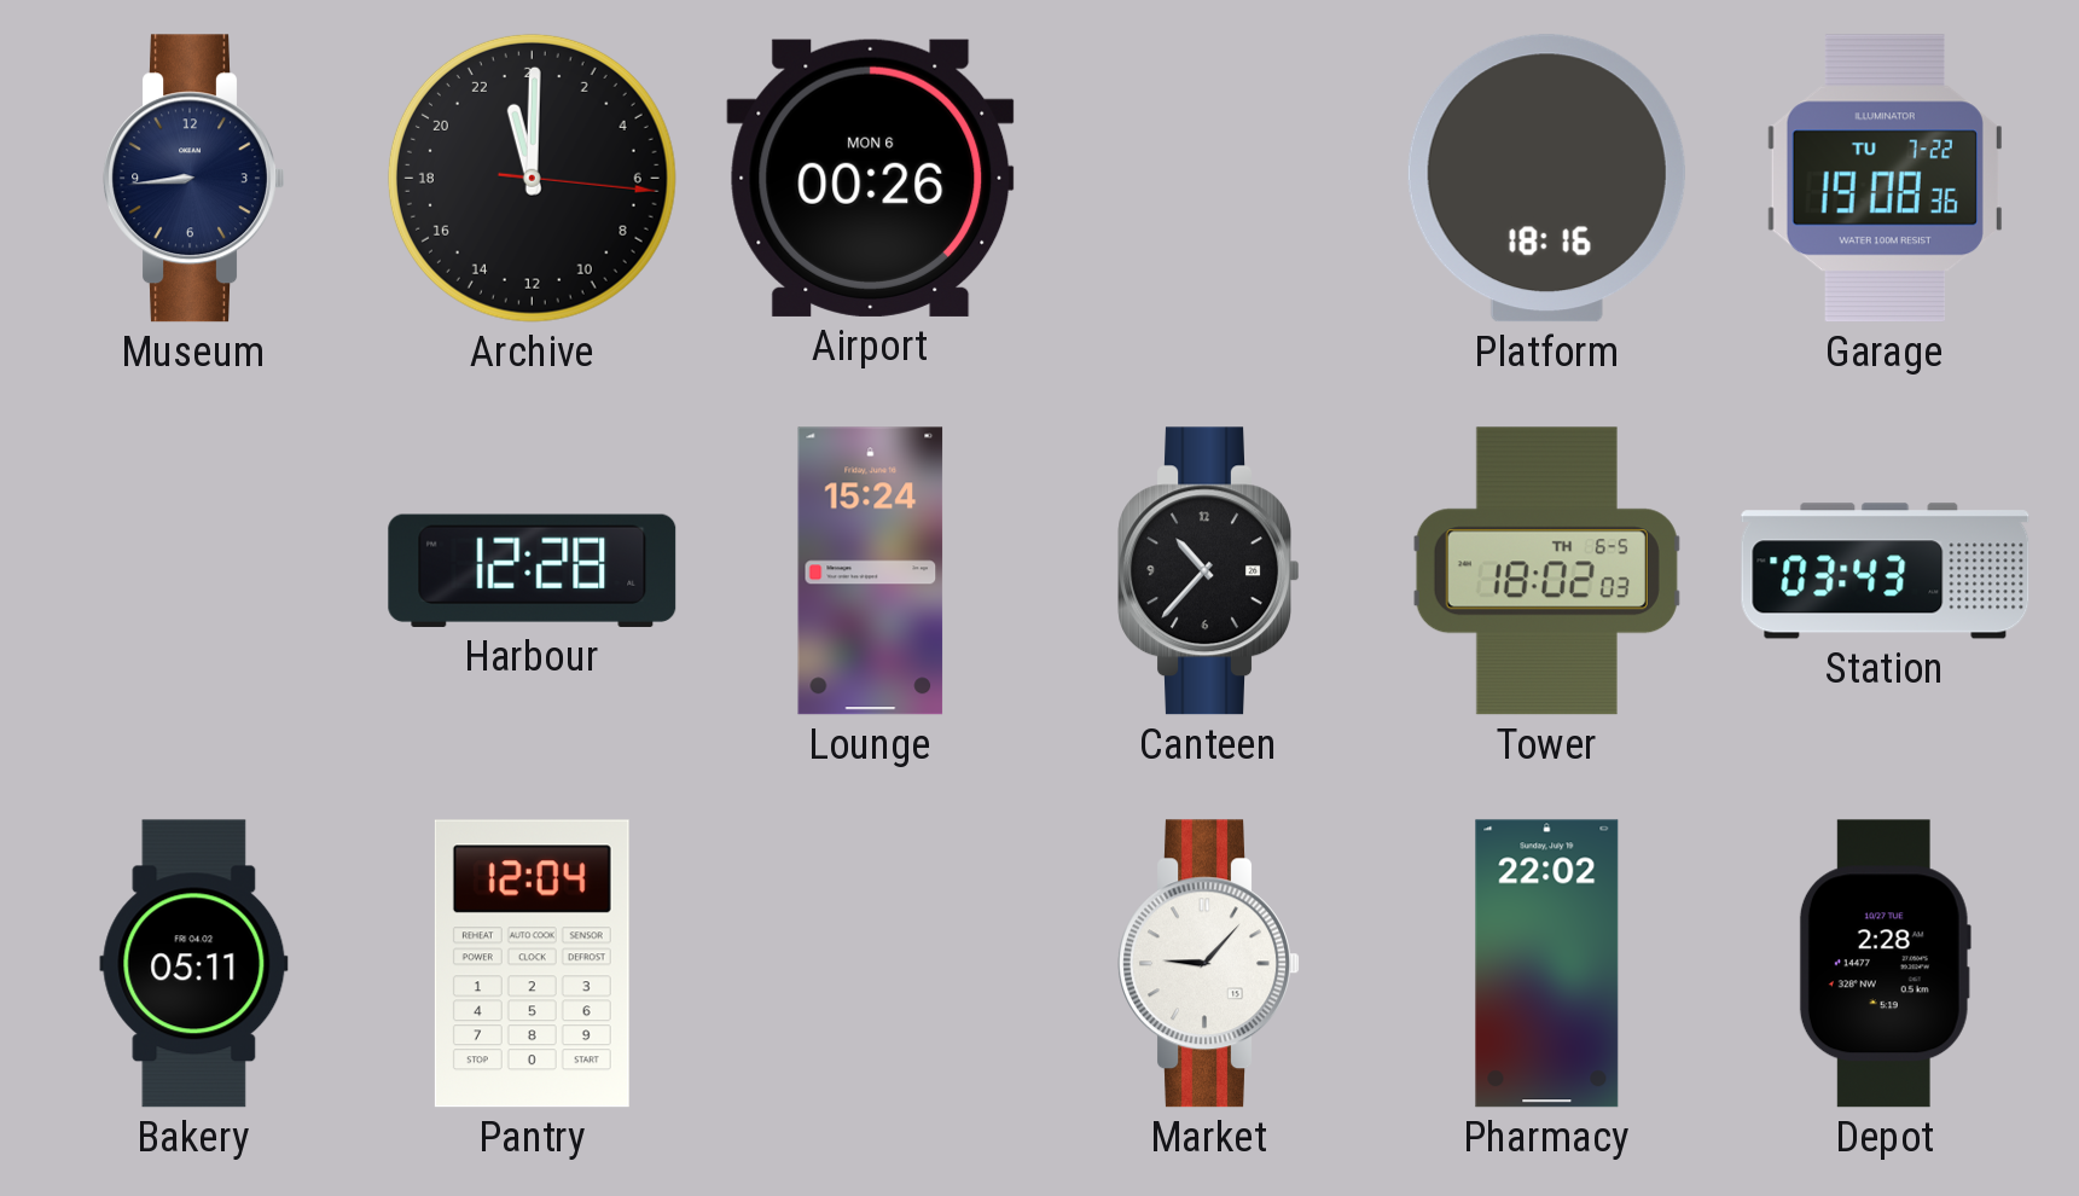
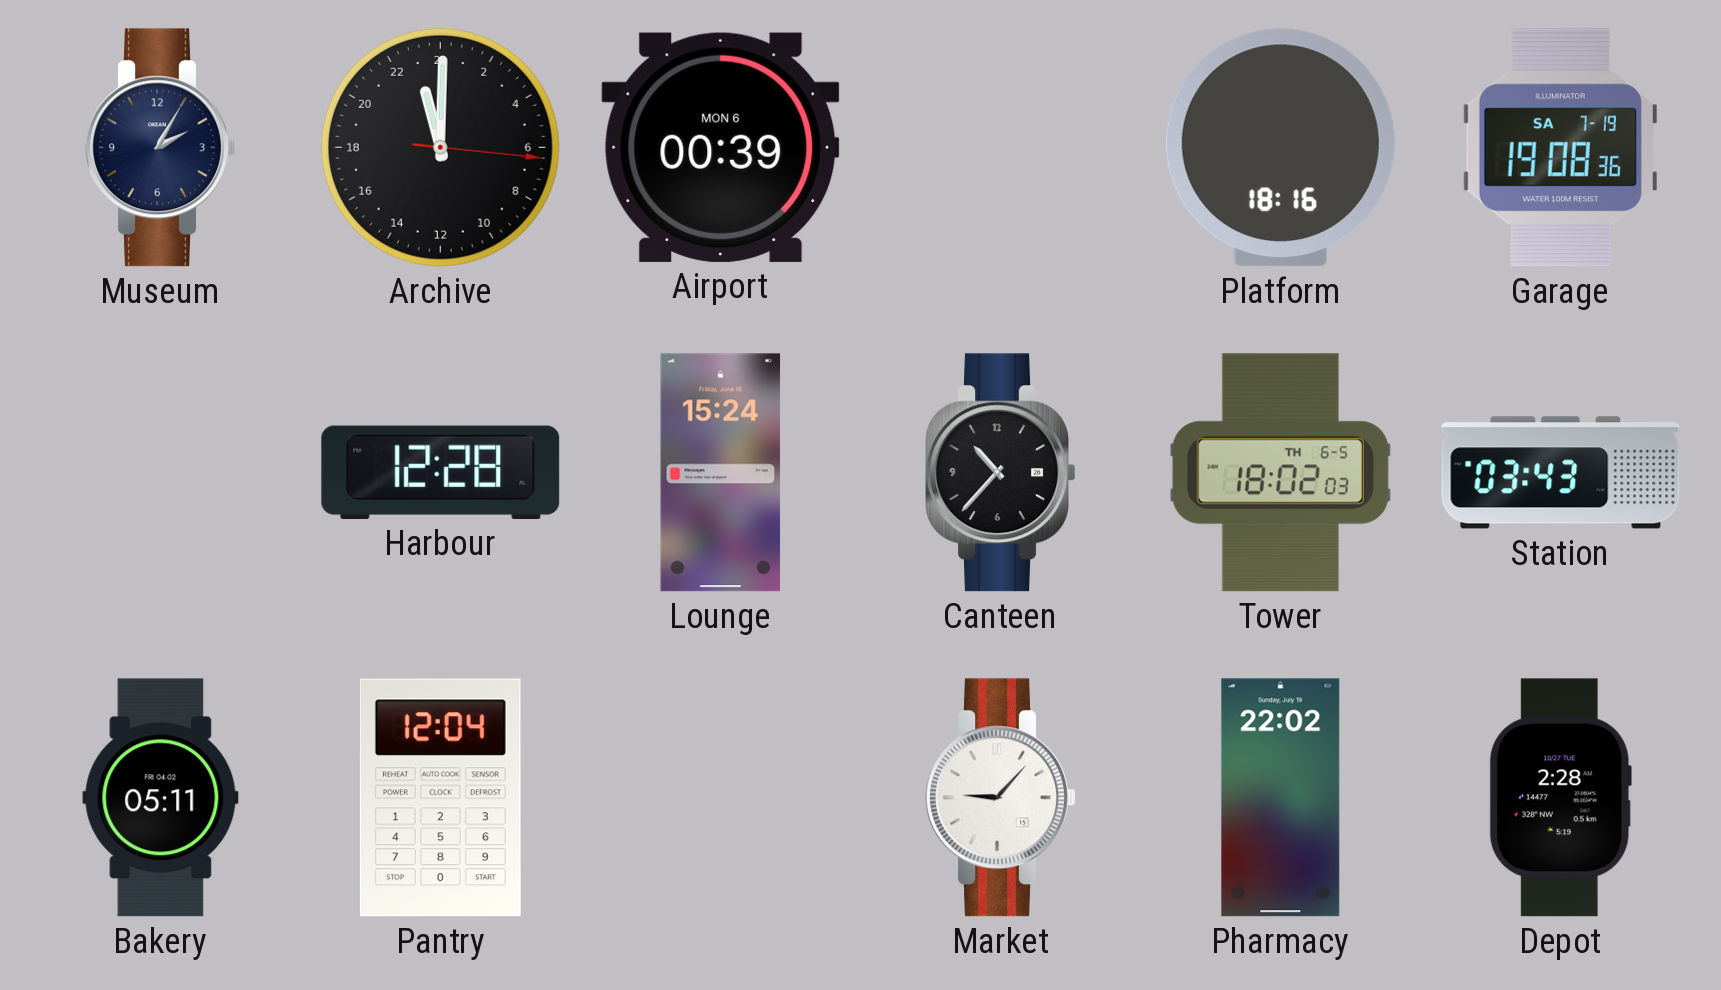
Museum: 8:44 -> 2:05
Airport: 00:26 -> 00:39
Garage date: TU 7-22 -> SA 7-19
